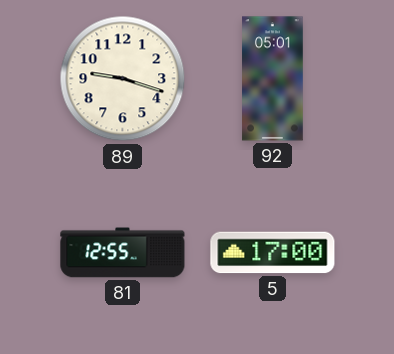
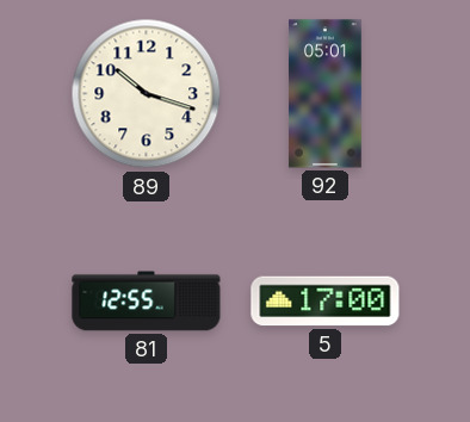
89: 9:18 -> 10:18
